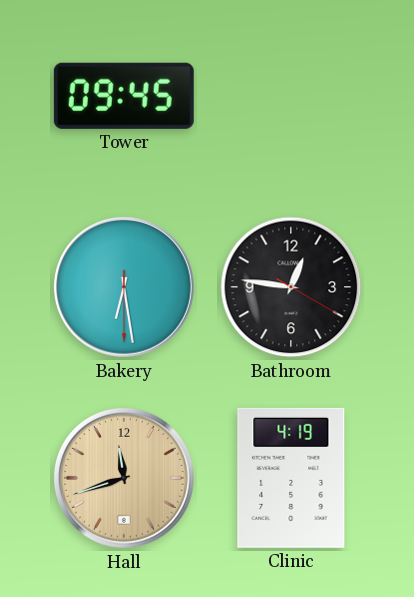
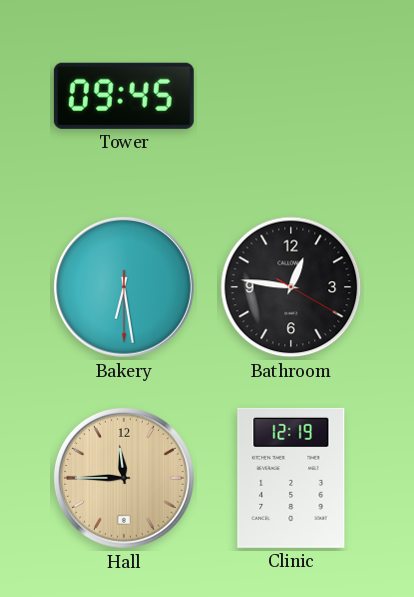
Hall: 11:42 -> 11:45
Clinic: 4:19 -> 12:19
